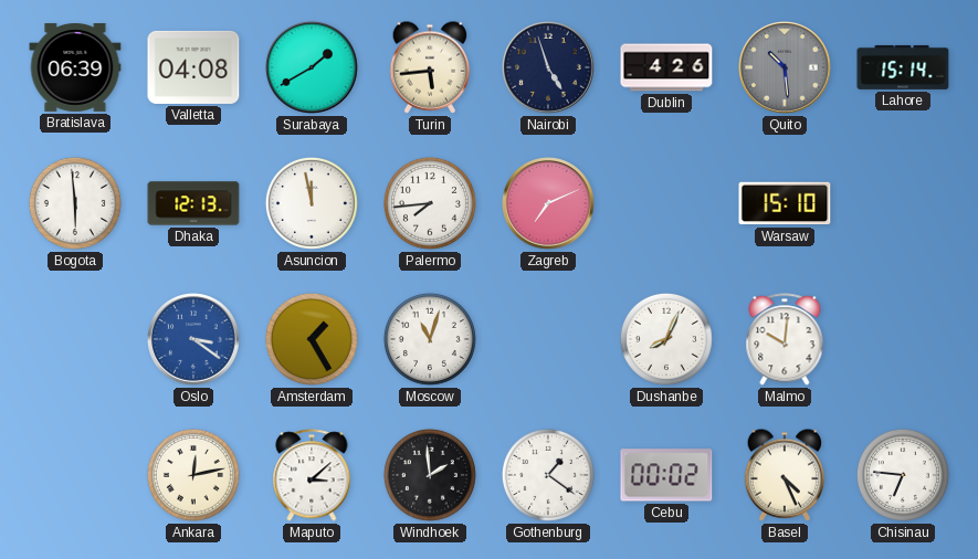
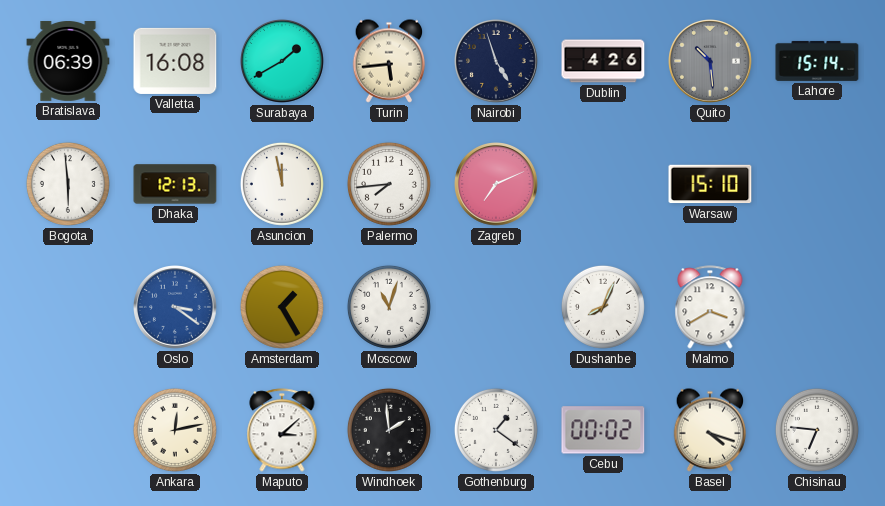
Valletta: 04:08 -> 16:08
Malmo: 10:01 -> 3:40
Basel: 4:26 -> 4:18
